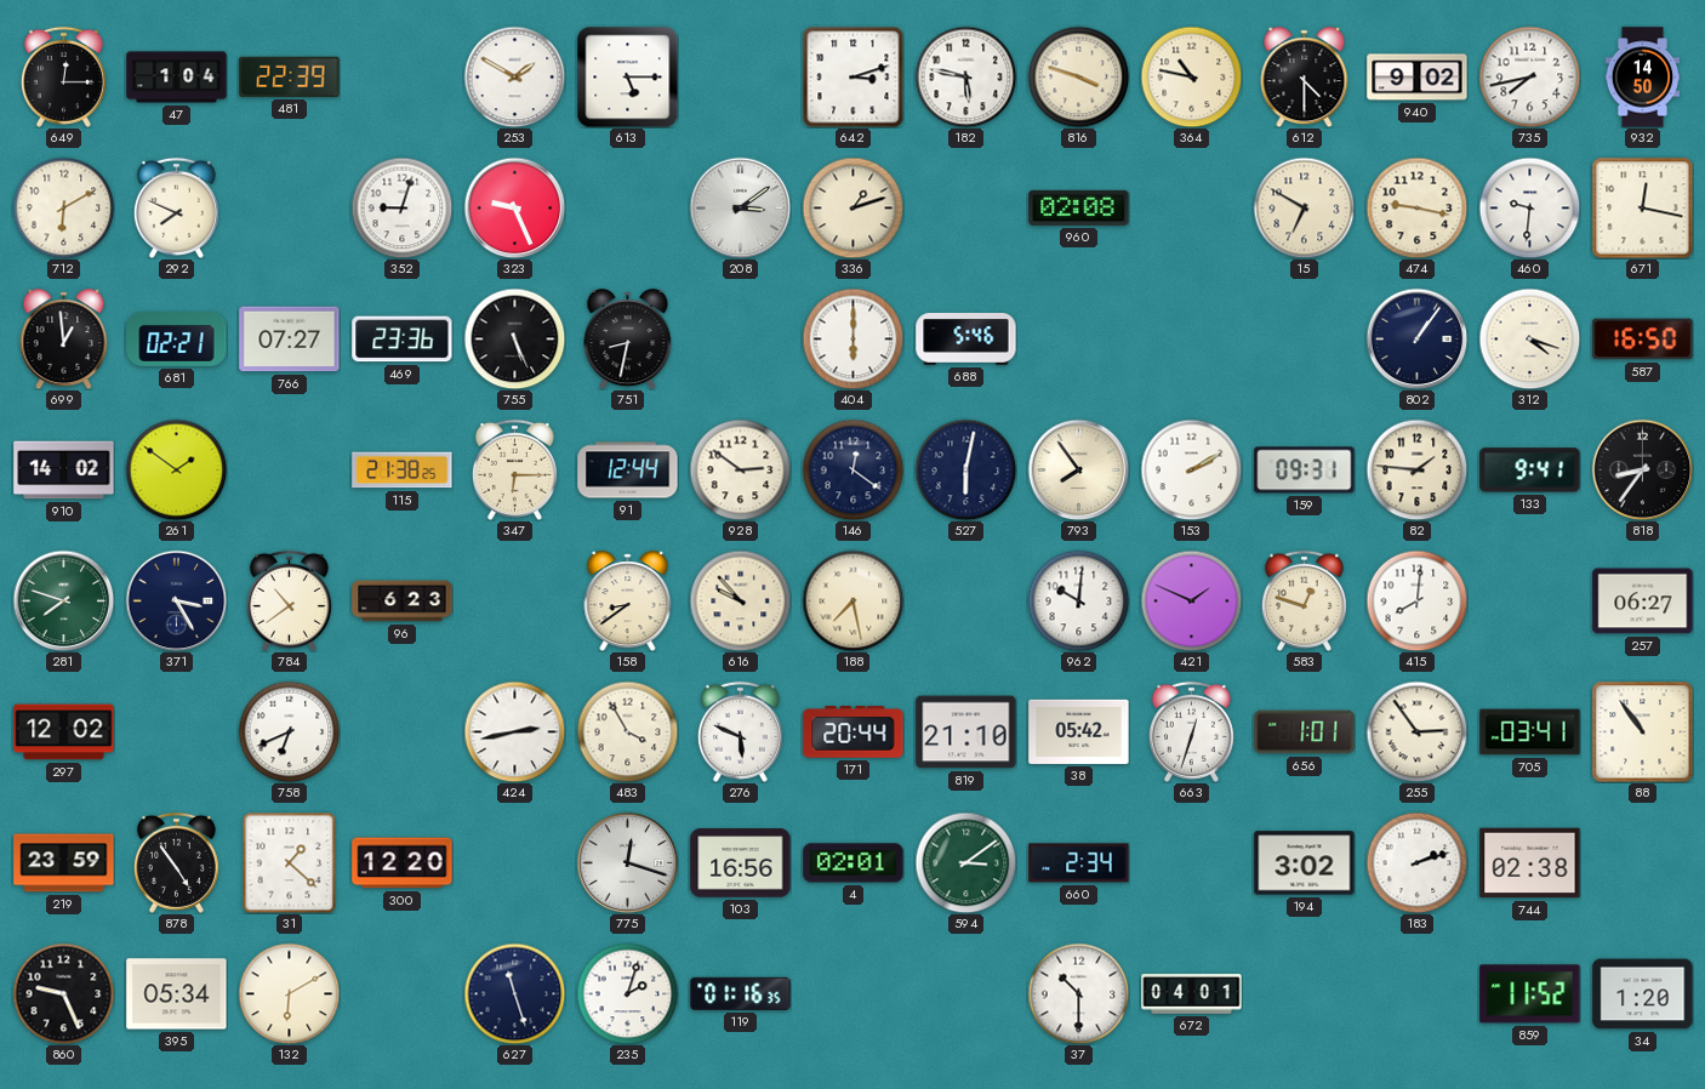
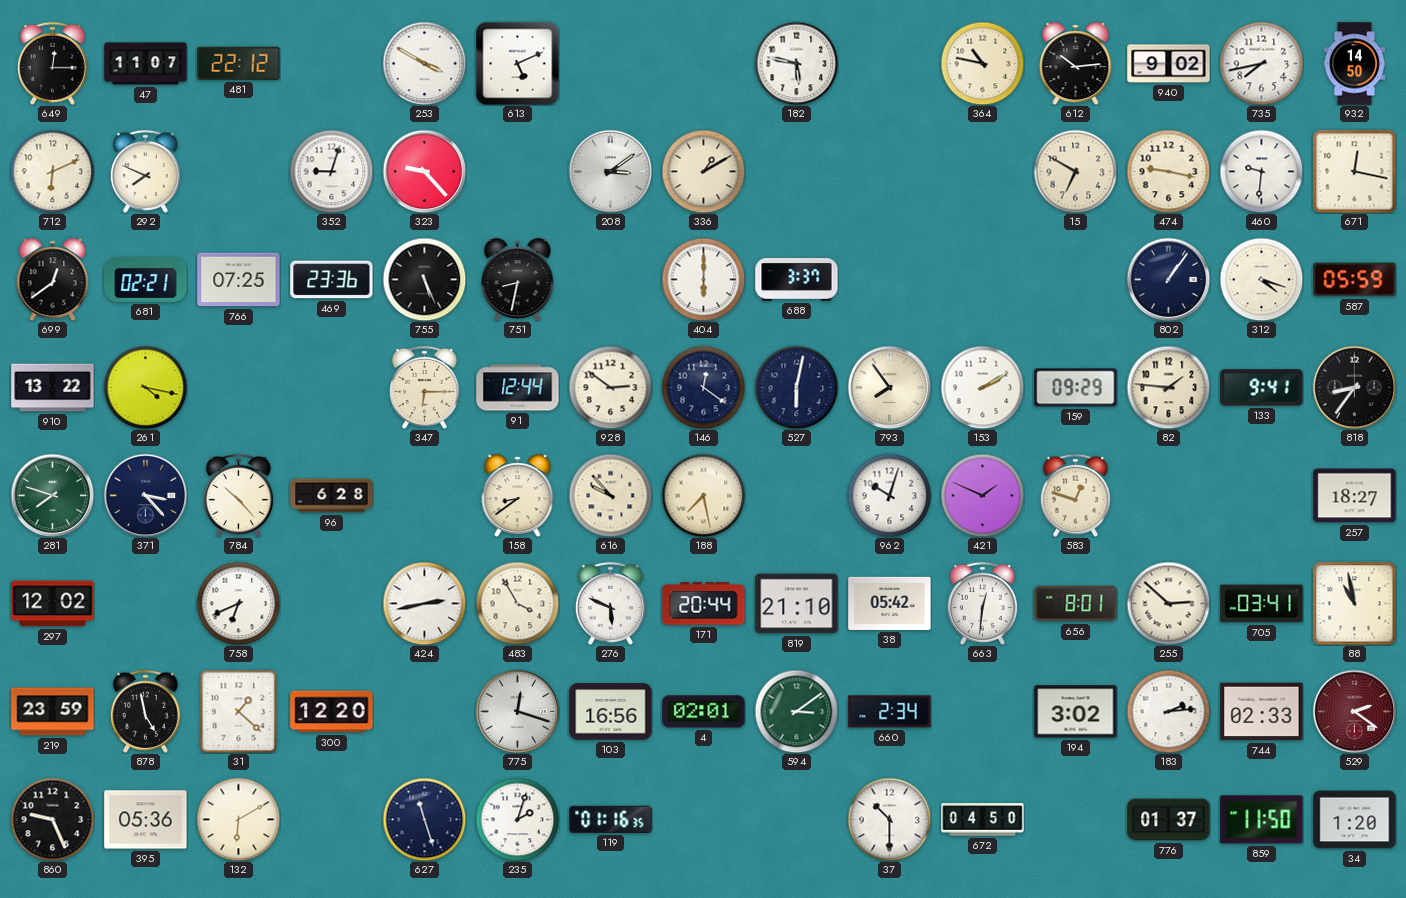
47: 1:04 -> 11:07
481: 22:39 -> 22:12
253: 1:50 -> 3:50
613: 5:15 -> 5:11
642: 3:12 -> none
816: 3:48 -> none
612: 4:30 -> 10:14
712: 6:10 -> 6:11
323: 9:26 -> 9:23
336: 1:12 -> 1:10
960: 02:08 -> none
699: 12:59 -> 12:39
766: 07:27 -> 07:25
688: 5:46 -> 3:37
587: 16:50 -> 05:59
910: 14:02 -> 13:22
261: 1:51 -> 4:17
115: 21:38 -> none
159: 09:31 -> 09:29
371: 3:25 -> 3:23
784: 10:39 -> 10:23
96: 6:23 -> 6:28
962: 10:01 -> 10:03
415: 8:01 -> none
257: 06:27 -> 18:27
663: 12:33 -> 12:31
656: 1:01 -> 8:01
255: 2:54 -> 2:52
88: 10:54 -> 10:58
878: 4:54 -> 4:58
183: 2:12 -> 2:14
744: 02:38 -> 02:33
529: none -> 2:21
395: 05:34 -> 05:36
672: 04:01 -> 04:50
776: none -> 01:37
859: 11:52 -> 11:50
